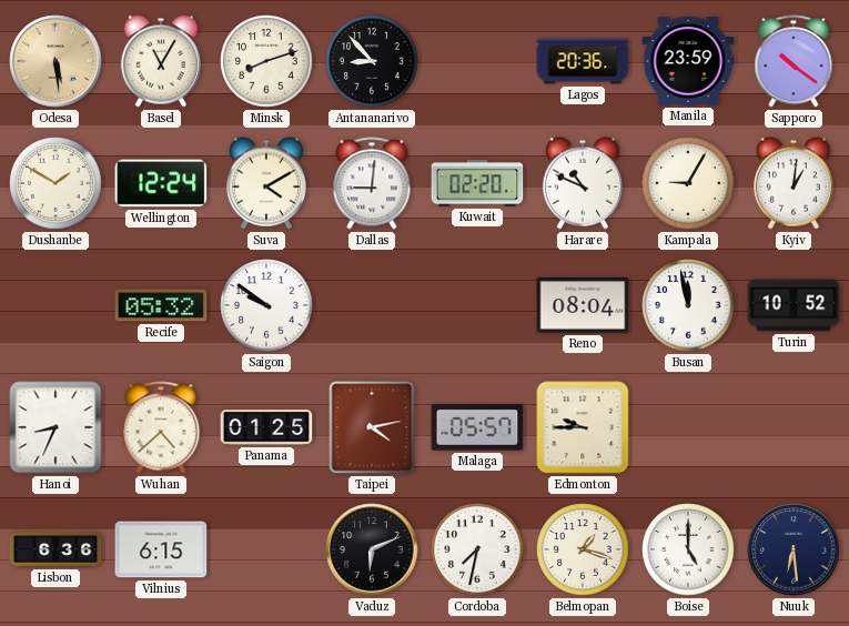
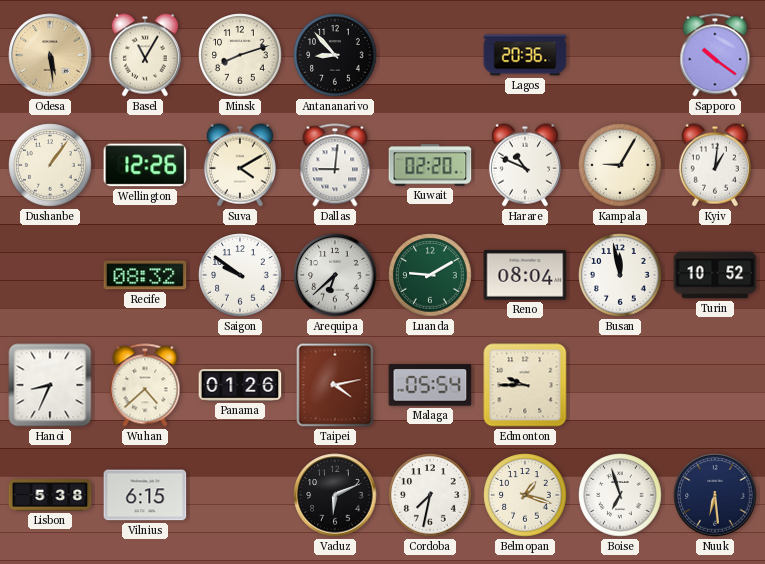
Manila: 23:59 -> none
Dushanbe: 1:50 -> 1:06
Wellington: 12:24 -> 12:26
Recife: 05:32 -> 08:32
Arequipa: none -> 6:38
Luanda: none -> 9:10
Panama: 01:25 -> 01:26
Malaga: 05:57 -> 05:54
Lisbon: 6:36 -> 5:38
Boise: 5:00 -> 6:57
